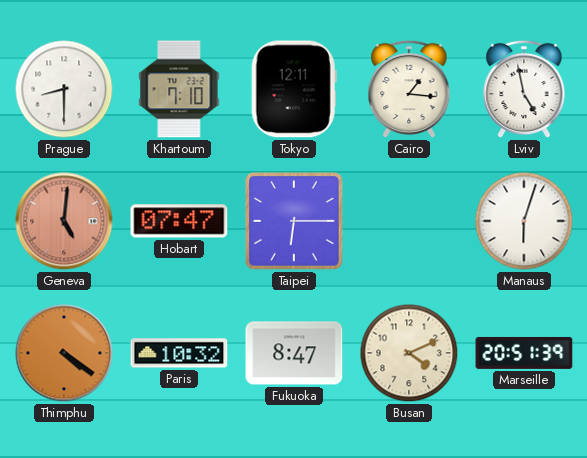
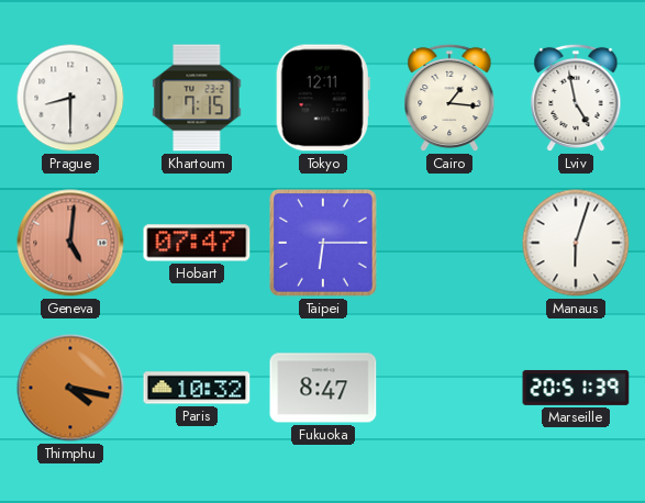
Khartoum: 7:10 -> 7:15
Thimphu: 4:21 -> 4:17
Busan: 4:11 -> none
